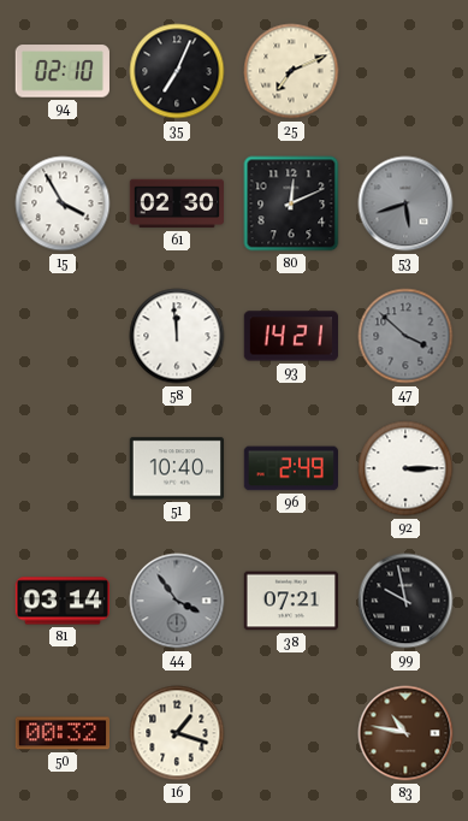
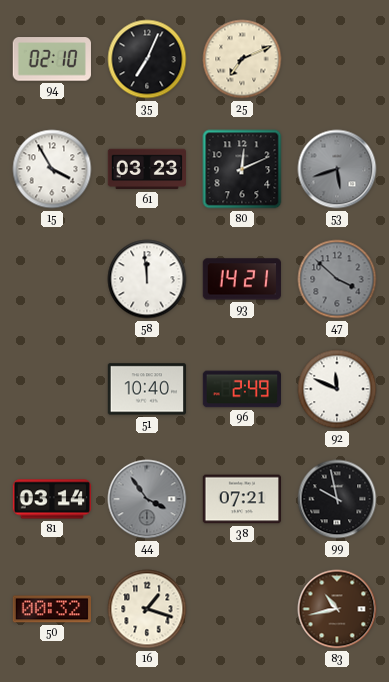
61: 02:30 -> 03:23
92: 3:15 -> 11:49
83: 10:47 -> 10:43
